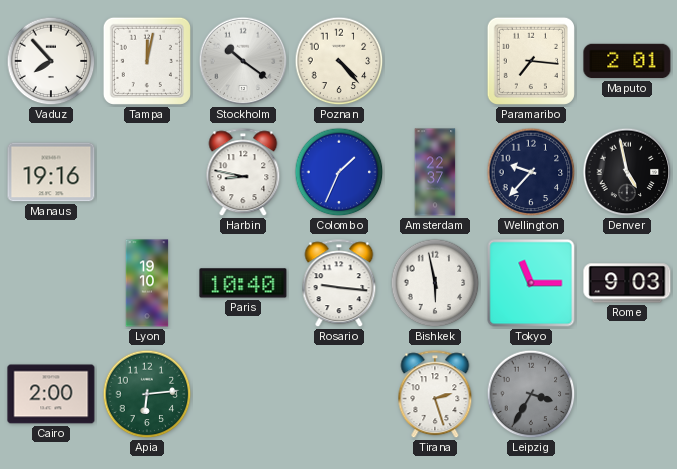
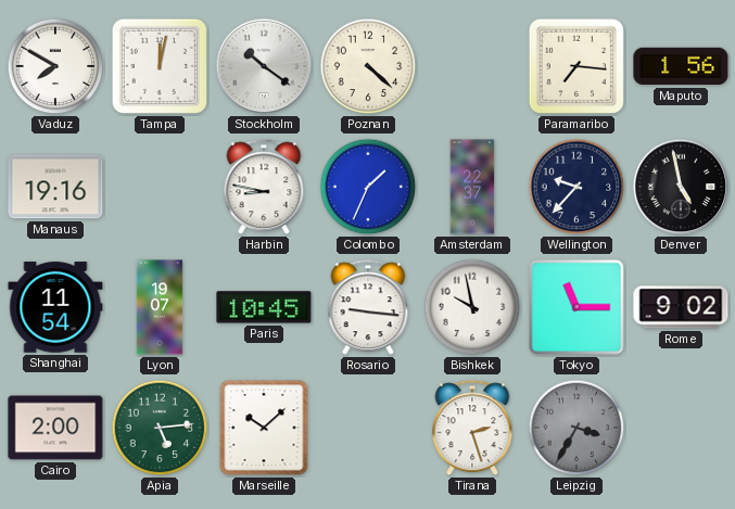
Vaduz: 7:53 -> 7:50
Poznan: 4:23 -> 4:22
Maputo: 2:01 -> 1:56
Shanghai: none -> 11:54
Lyon: 19:10 -> 19:07
Paris: 10:40 -> 10:45
Bishkek: 5:58 -> 9:58
Rome: 9:03 -> 9:02
Apia: 6:14 -> 5:14
Marseille: none -> 10:08
